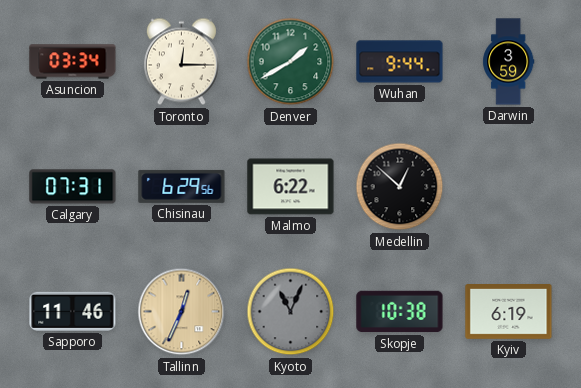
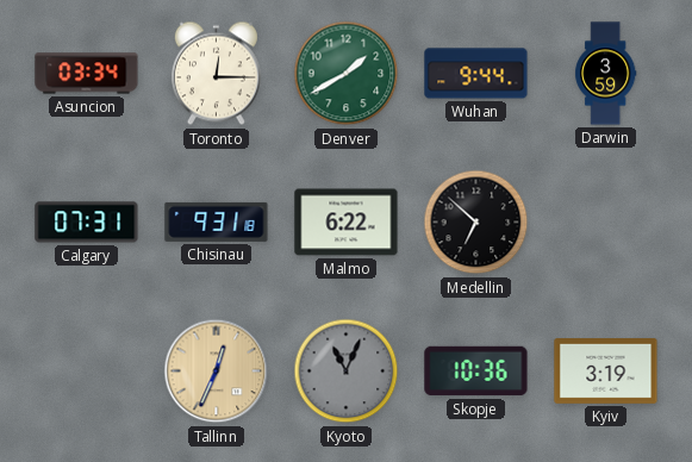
Chisinau: 6:29 -> 9:31
Medellin: 12:52 -> 6:52
Sapporo: 11:46 -> none
Skopje: 10:38 -> 10:36
Kyiv: 6:19 -> 3:19
